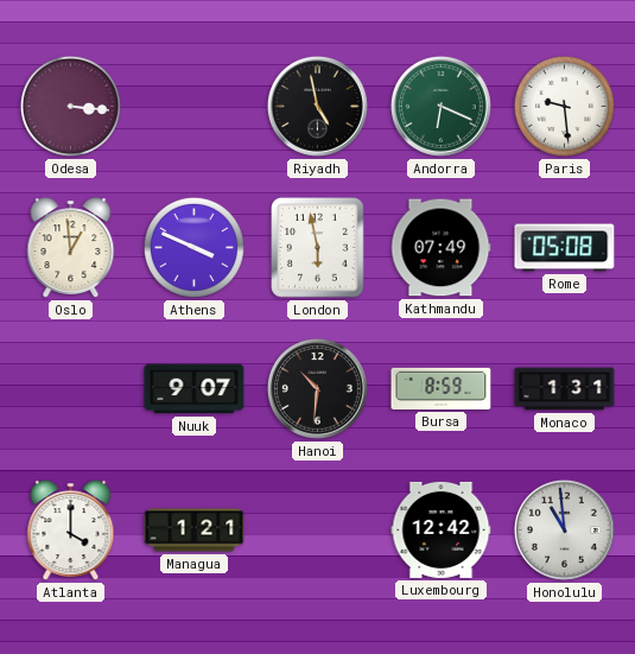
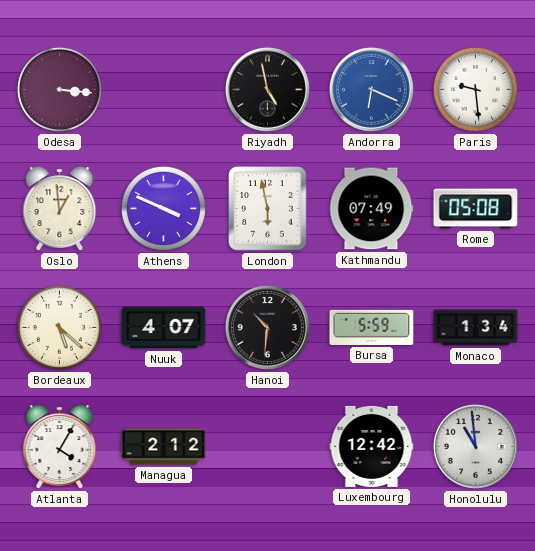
Andorra dial: green -> blue
Bordeaux: none -> 5:22
Nuuk: 9:07 -> 4:07
Bursa: 8:59 -> 5:59
Monaco: 1:31 -> 1:34
Atlanta: 4:00 -> 4:05
Managua: 1:21 -> 2:12
